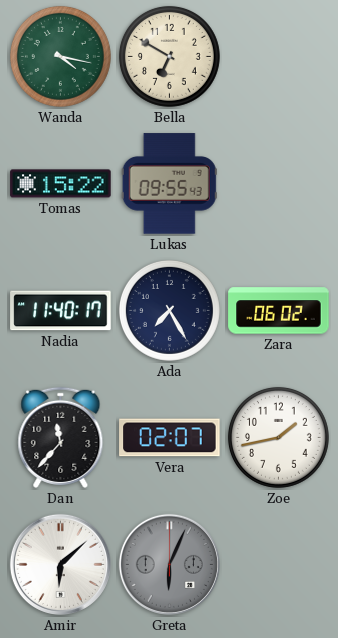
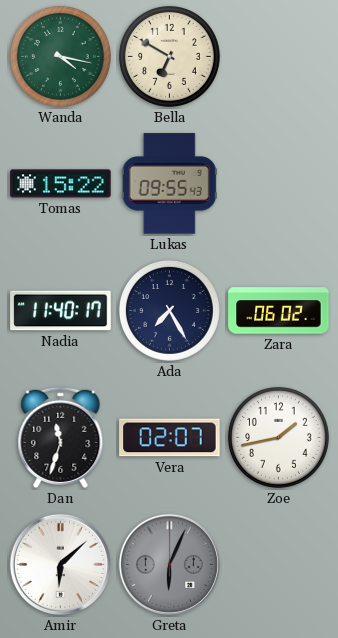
Dan: 11:37 -> 11:33
